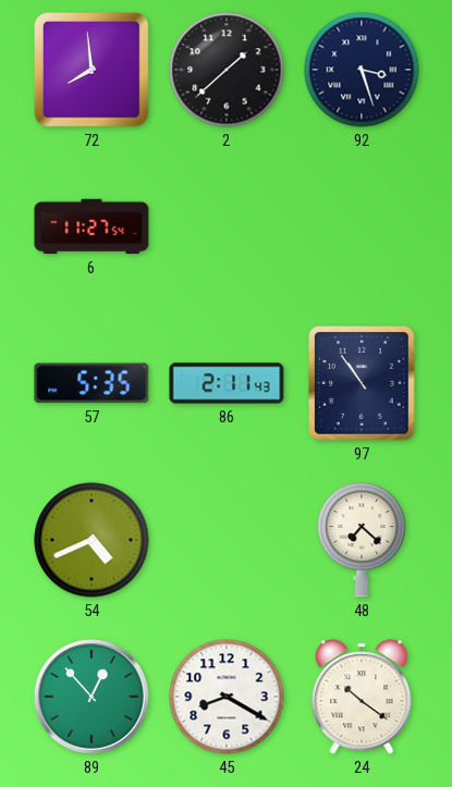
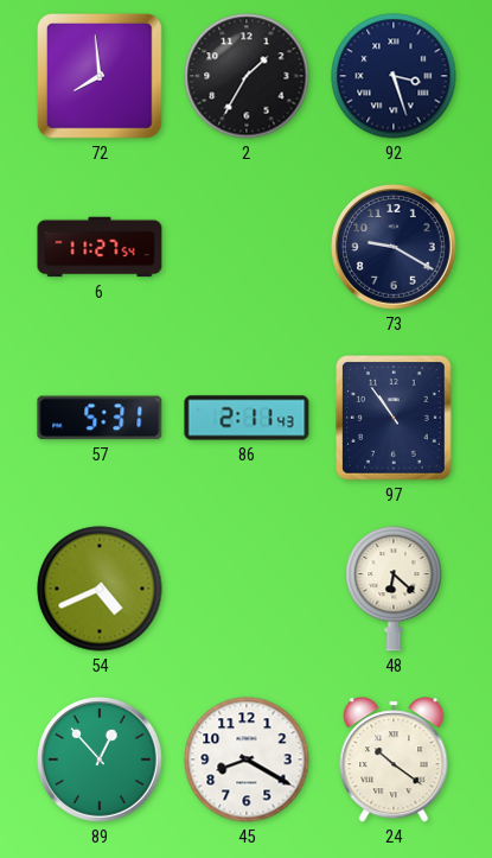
2: 1:38 -> 1:35
73: none -> 9:20
57: 5:35 -> 5:31
48: 7:22 -> 6:22
